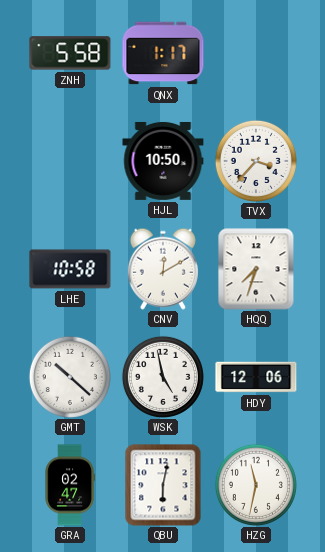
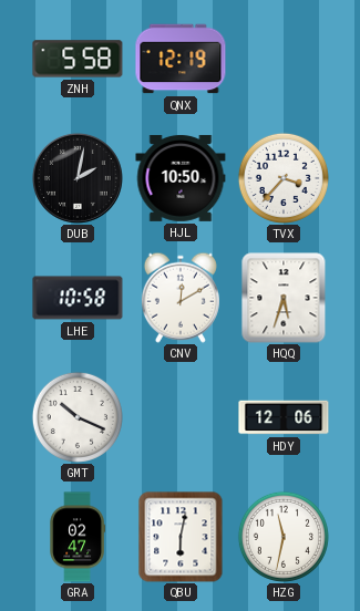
QNX: 1:17 -> 12:19
DUB: none -> 2:02
HQQ: 7:33 -> 5:33
GMT: 10:22 -> 10:19
WSK: 4:58 -> none
